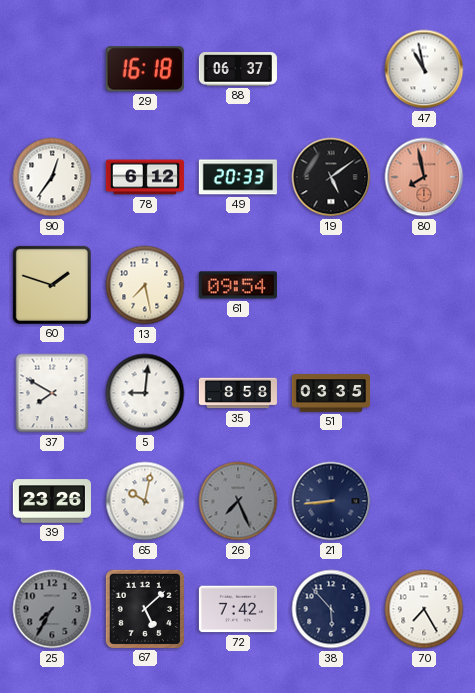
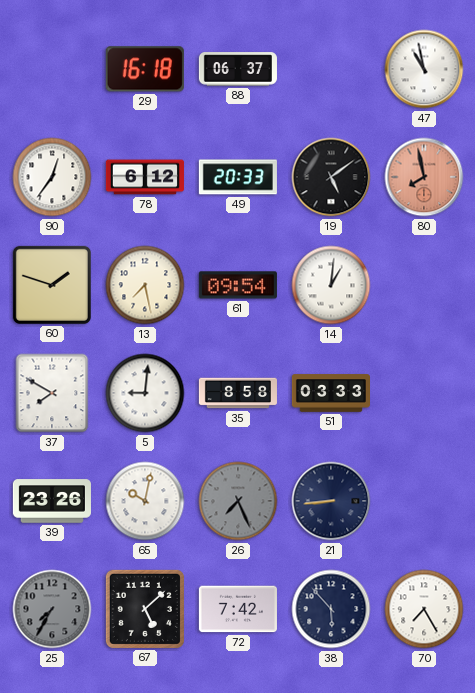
14: none -> 1:01
51: 03:35 -> 03:33
